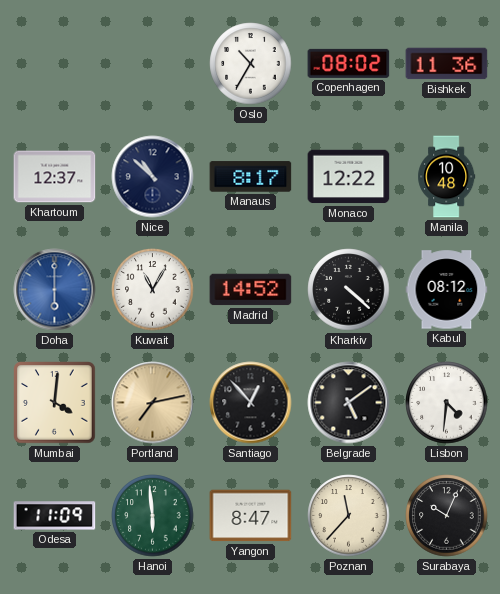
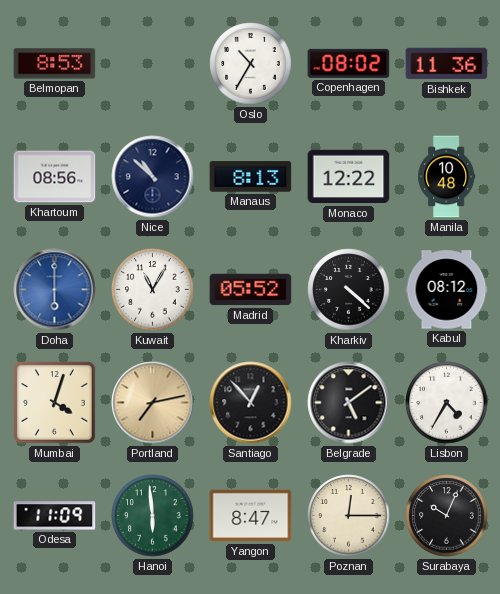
Belmopan: none -> 8:53
Khartoum: 12:37 -> 08:56
Manaus: 8:17 -> 8:13
Madrid: 14:52 -> 05:52
Mumbai: 4:01 -> 4:03
Lisbon: 4:31 -> 4:35
Poznan: 11:37 -> 12:15
